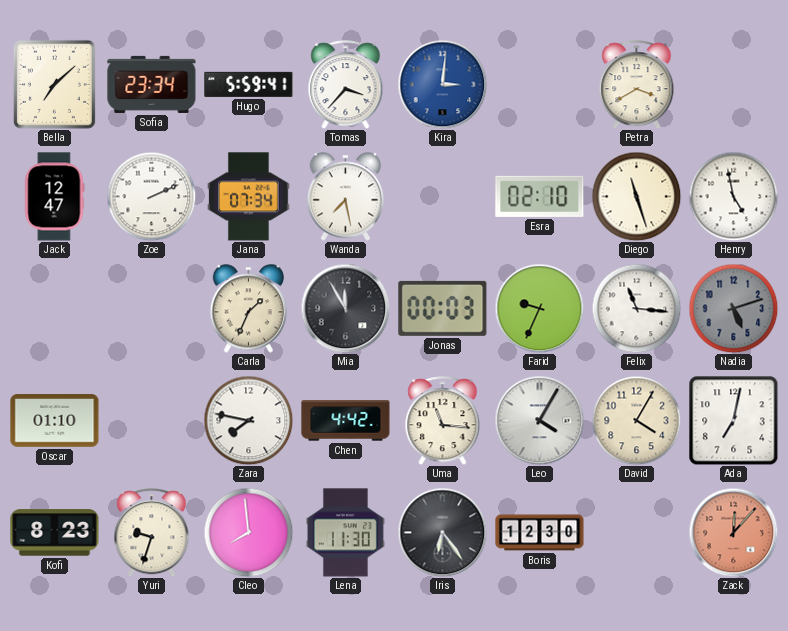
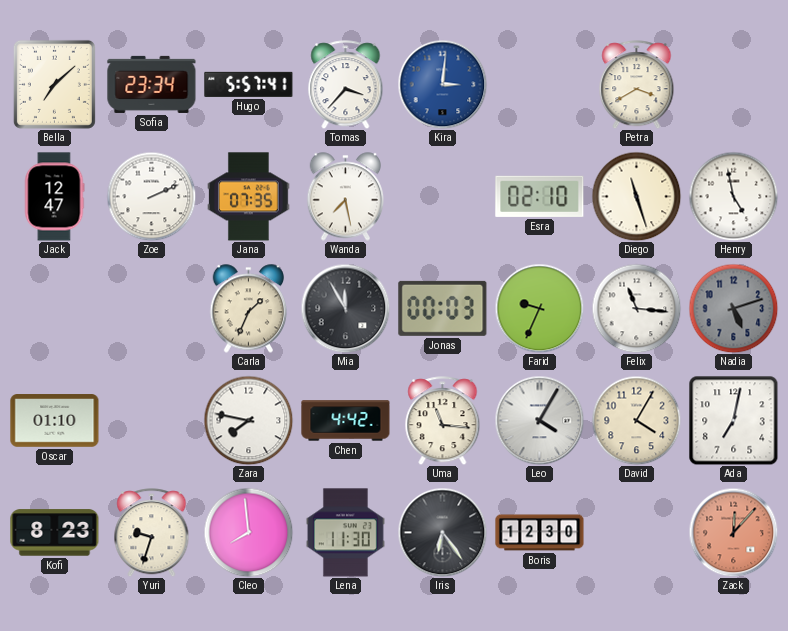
Hugo: 5:59 -> 5:57
Jana: 07:34 -> 07:35
